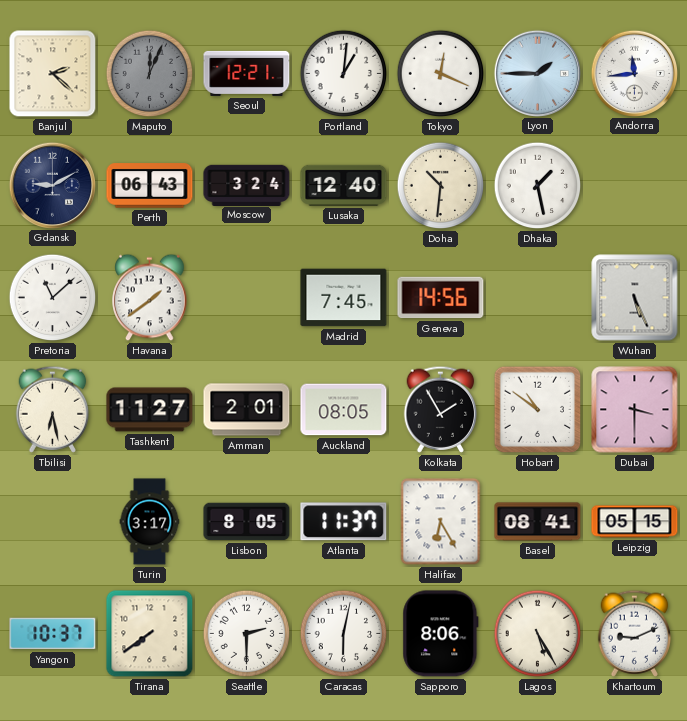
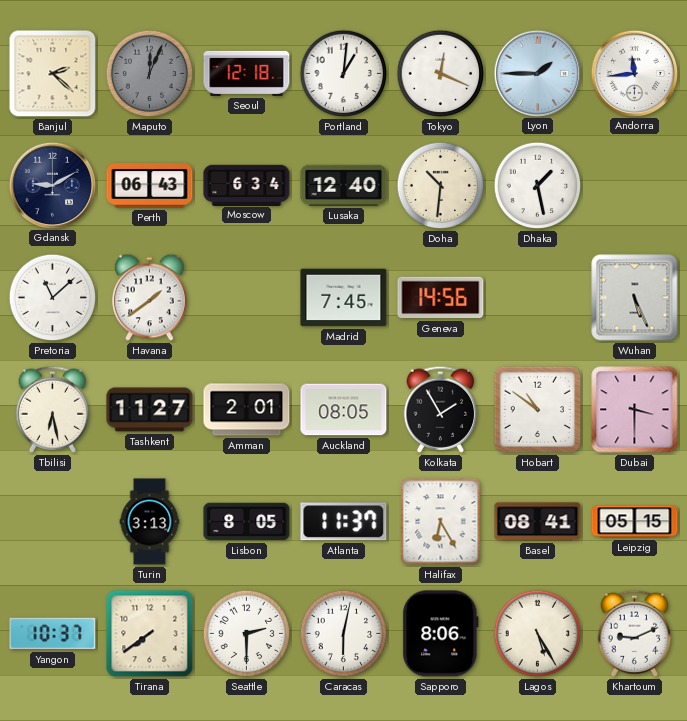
Seoul: 12:21 -> 12:18
Moscow: 3:24 -> 6:34
Turin: 3:17 -> 3:13
